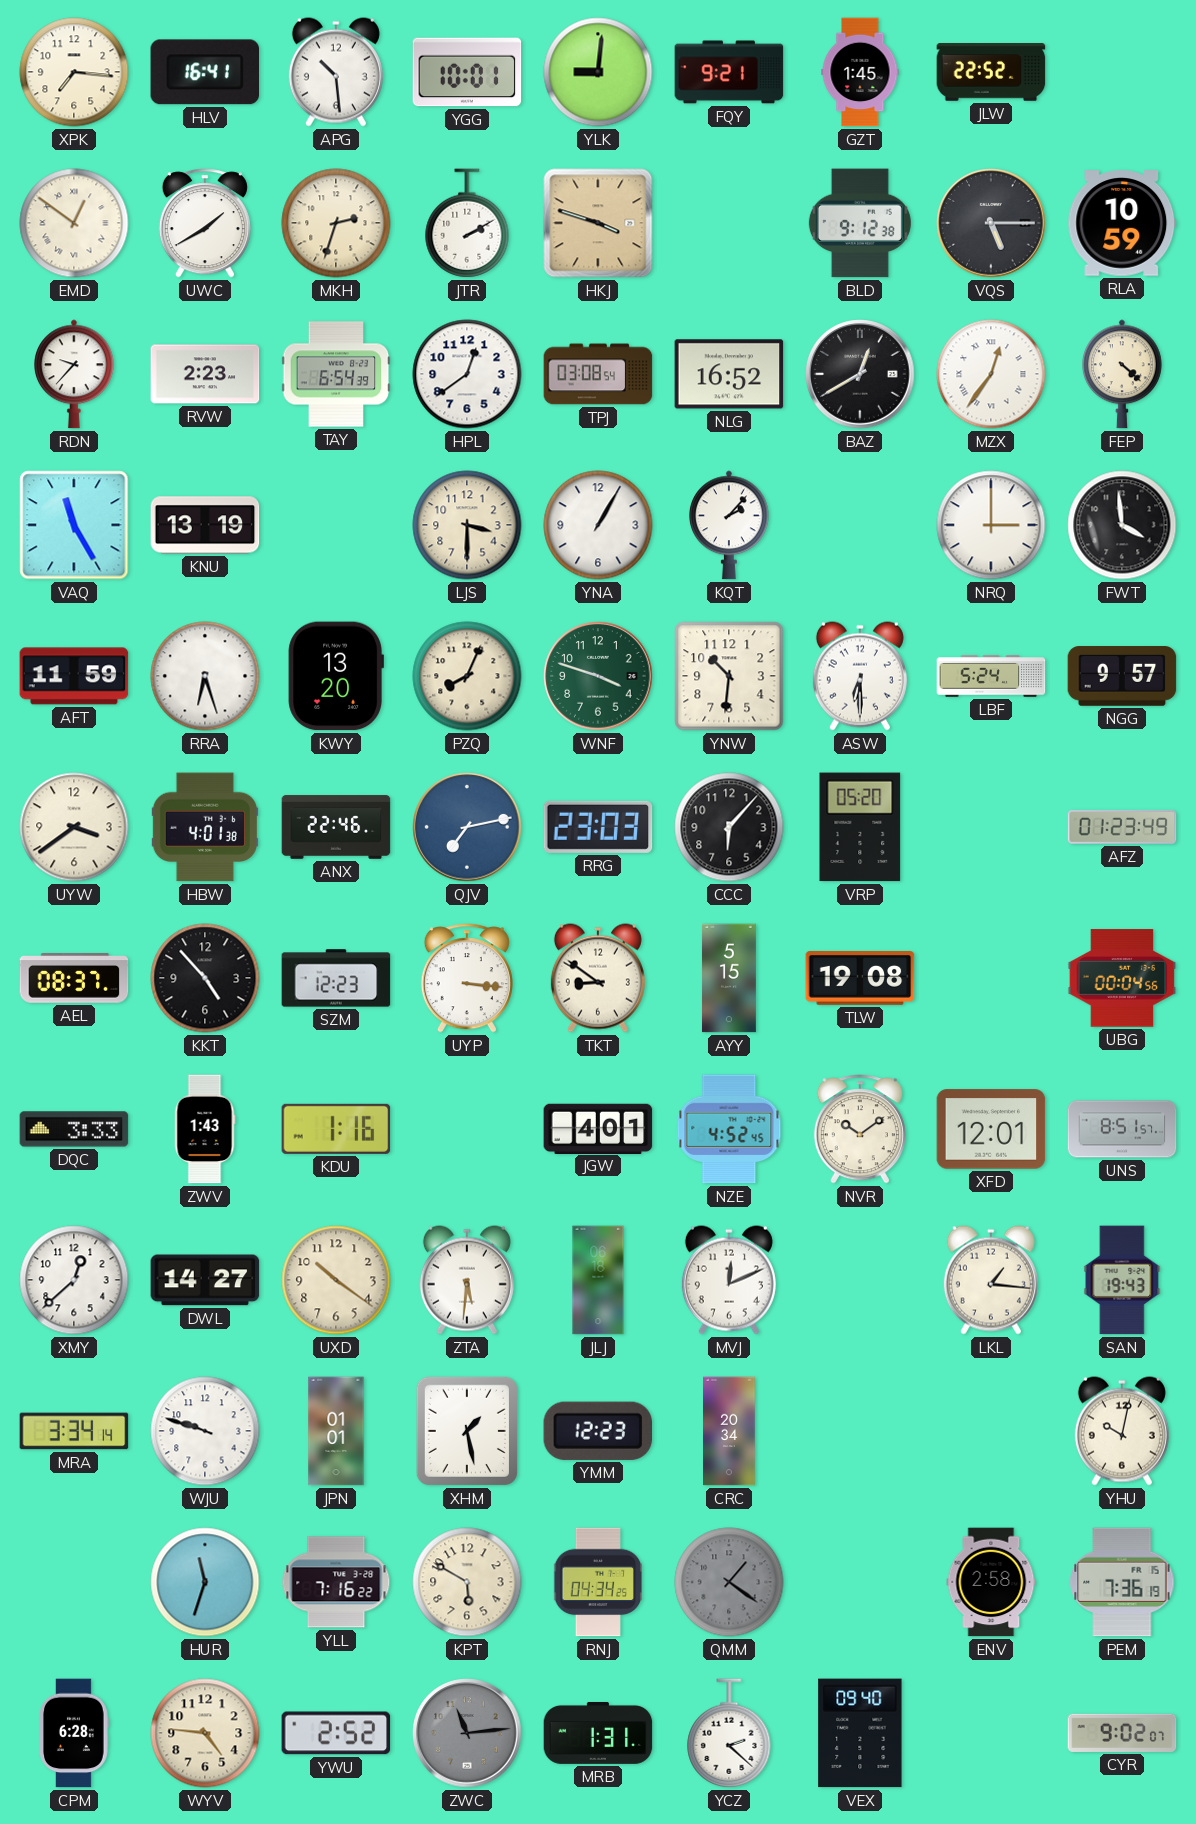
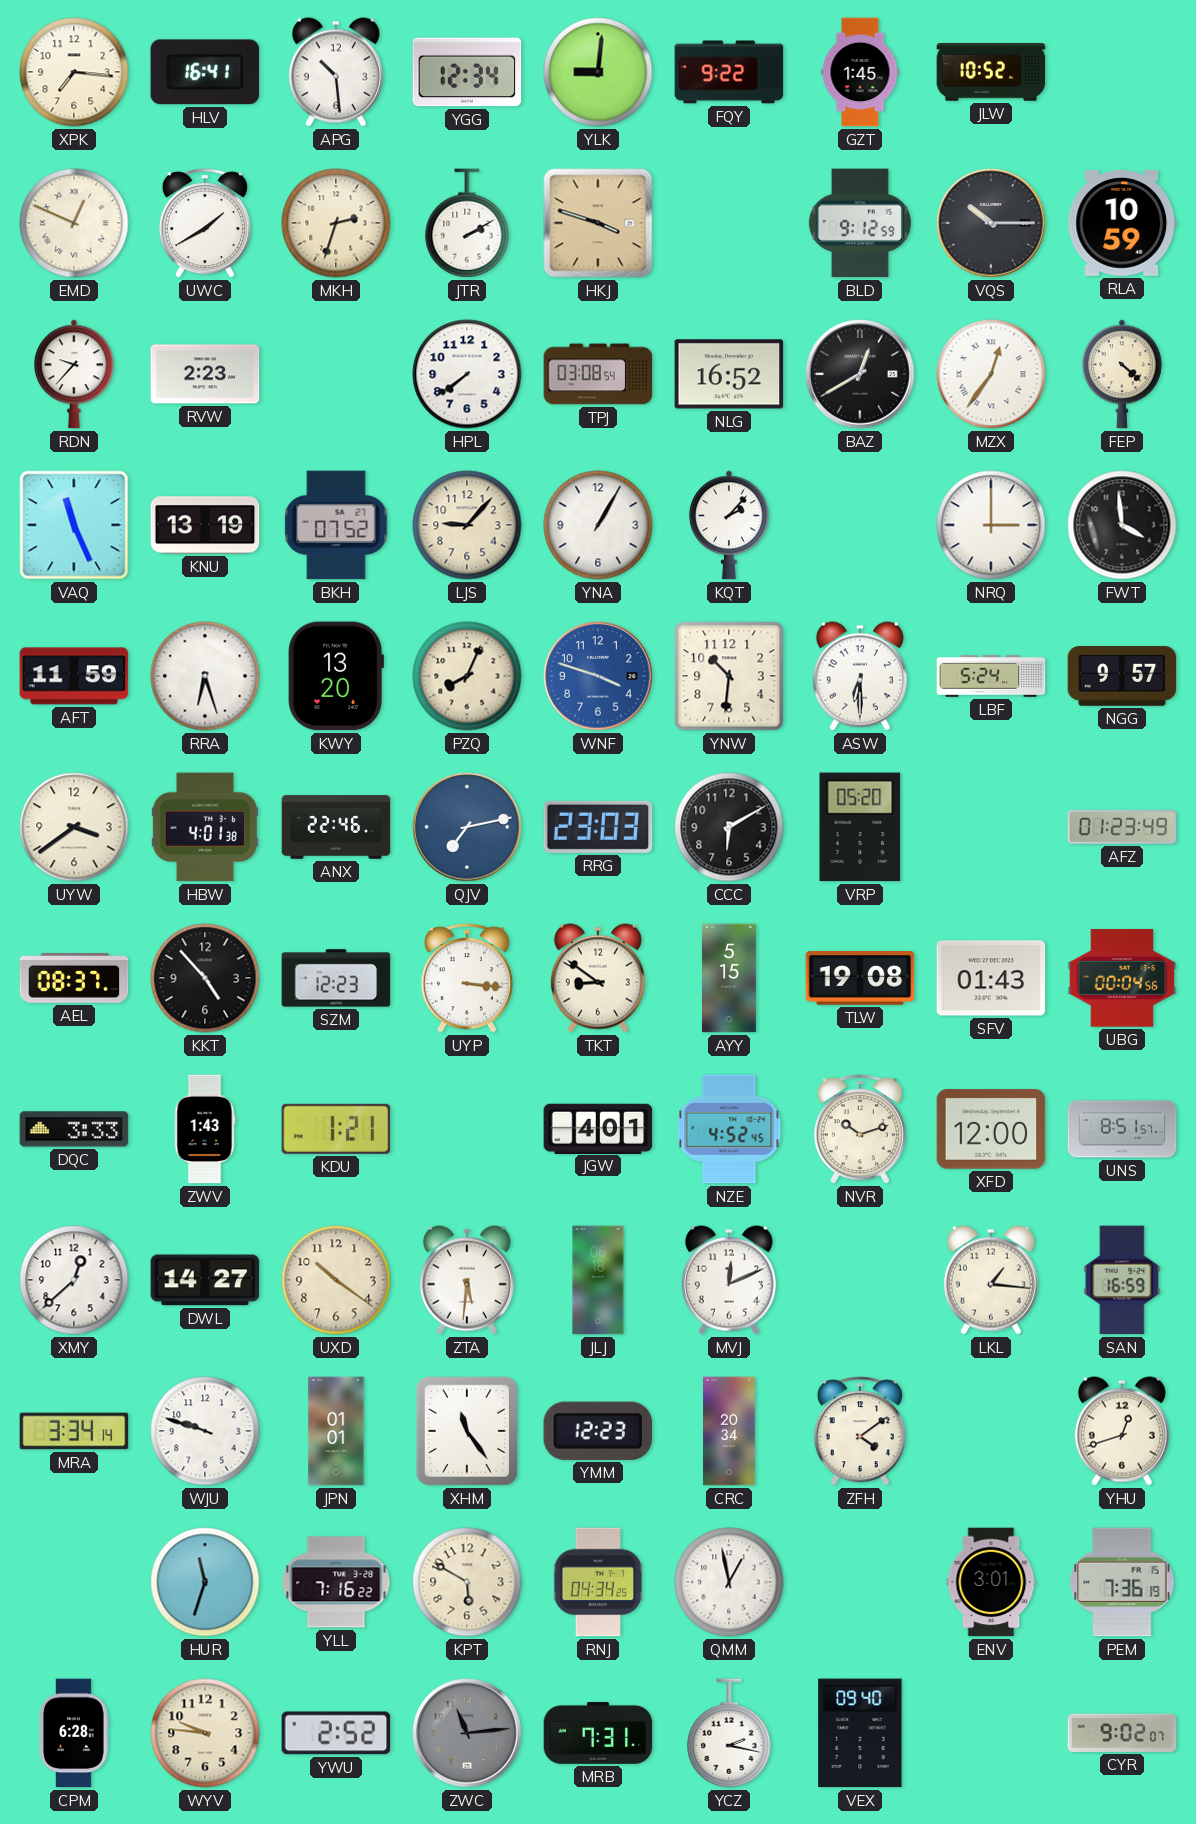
YGG: 10:01 -> 12:34
FQY: 9:21 -> 9:22
JLW: 22:52 -> 10:52
EMD: 12:51 -> 12:49
BLD: 9:12:38 -> 9:12:59
VQS: 5:15 -> 10:15
TAY: 6:54 -> none
HPL: 12:39 -> 7:39
VAQ: 11:25 -> 11:26
BKH: none -> 07:52
LJS: 3:30 -> 9:07
WNF dial: green -> blue
CCC: 6:07 -> 6:10
SFV: none -> 01:43
KDU: 1:16 -> 1:21
NVR: 10:09 -> 10:12
XFD: 12:01 -> 12:00
SAN: 19:43 -> 16:59
XHM: 1:28 -> 11:24
ZFH: none -> 4:09
YHU: 10:02 -> 12:42
QMM: 1:21 -> 12:58
QMM dial: grey -> white
ENV: 2:58 -> 3:01
WYV: 4:46 -> 9:46
MRB: 1:31 -> 7:31
YCZ: 2:22 -> 2:17
